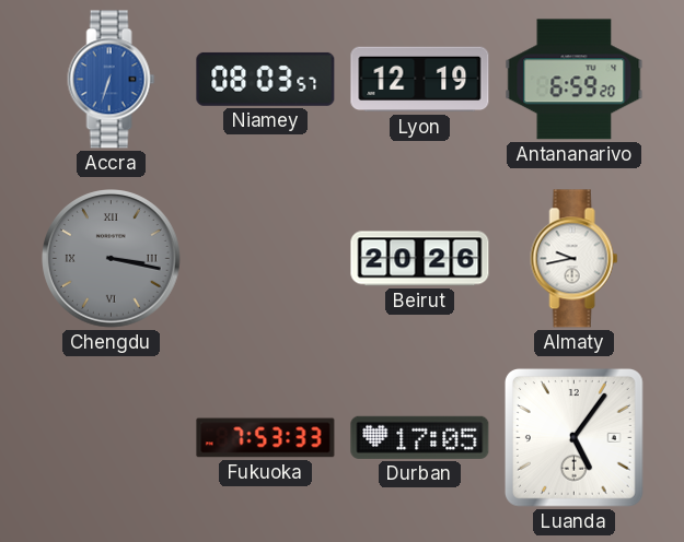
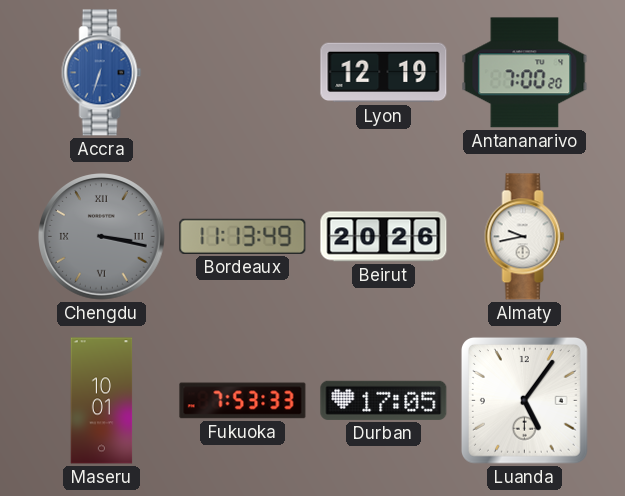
Niamey: 08:03 -> none
Antananarivo: 6:59 -> 7:00
Bordeaux: none -> 11:13
Maseru: none -> 10:01
